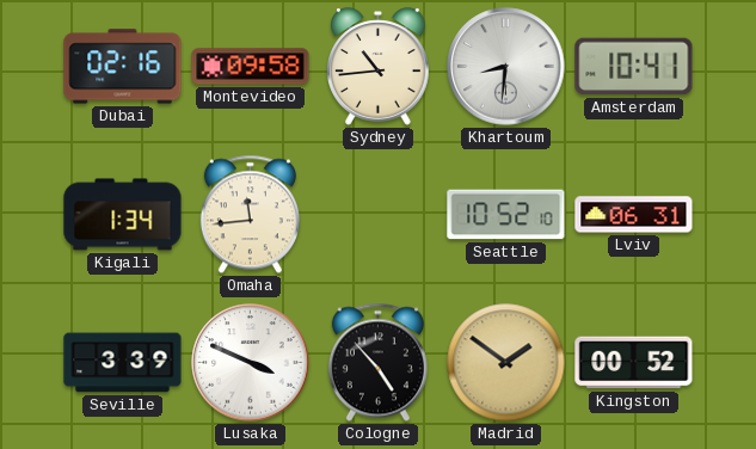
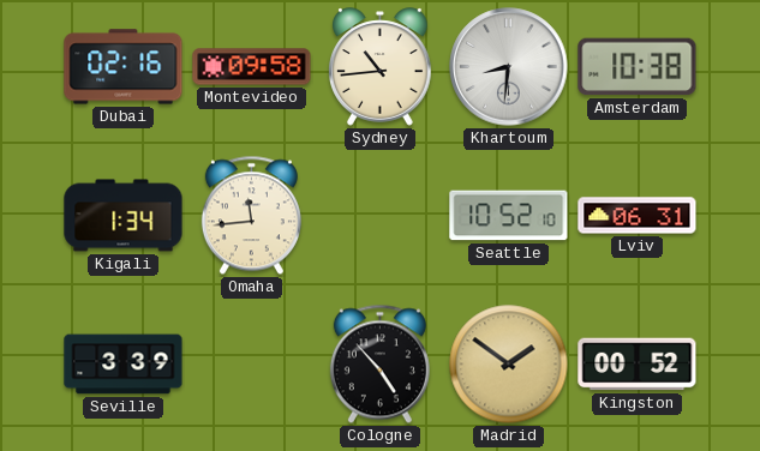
Amsterdam: 10:41 -> 10:38
Lusaka: 3:49 -> none
